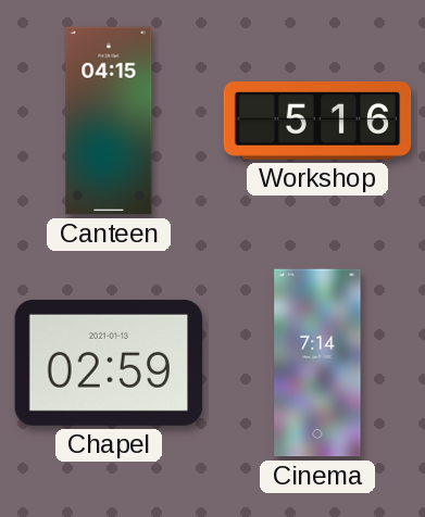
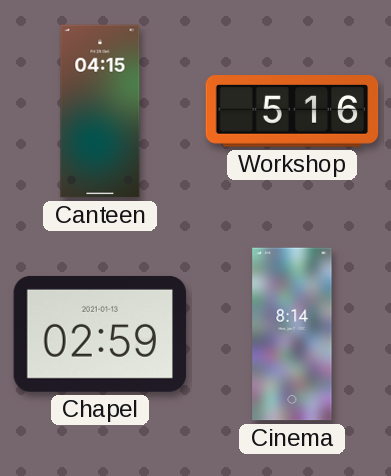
Cinema: 7:14 -> 8:14
